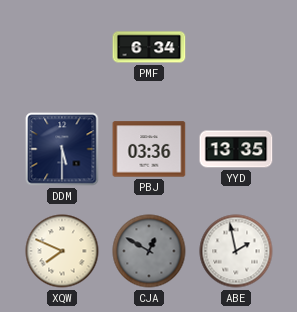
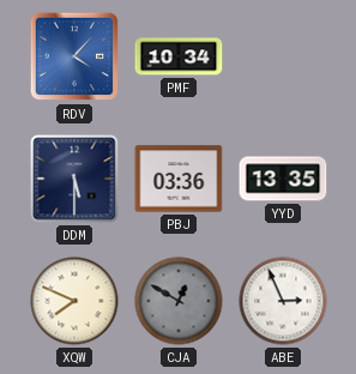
RDV: none -> 4:07
PMF: 6:34 -> 10:34
ABE: 1:58 -> 2:56
